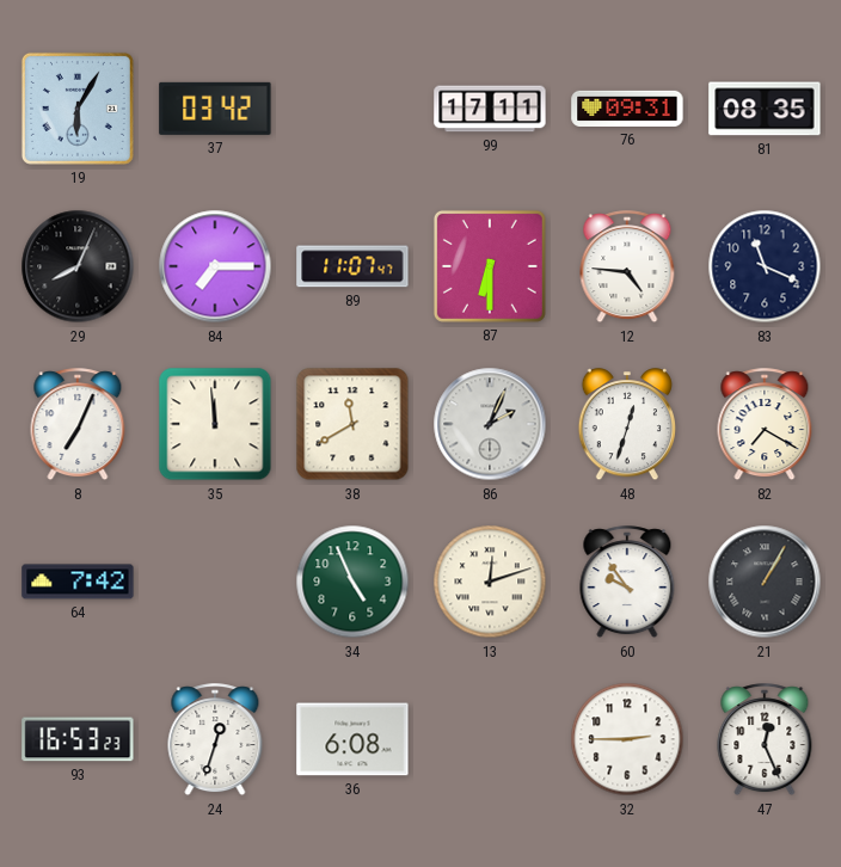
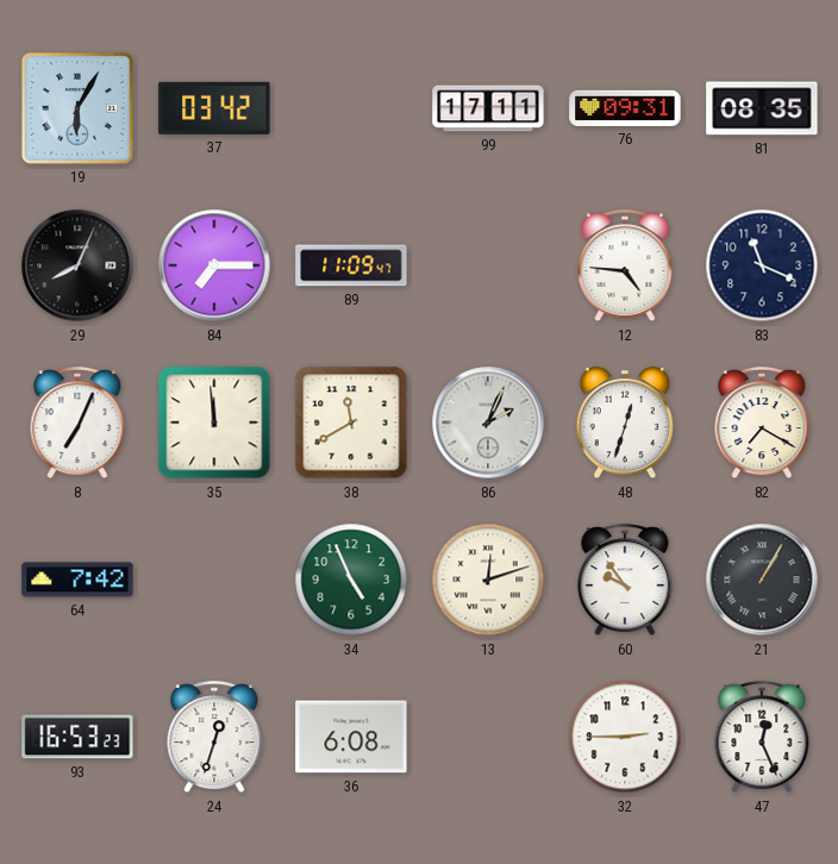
89: 11:07 -> 11:09
87: 6:30 -> none
